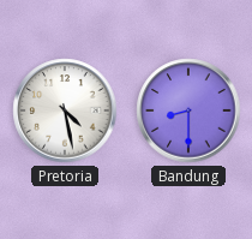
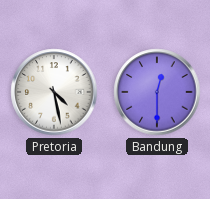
Bandung: 8:30 -> 12:30
